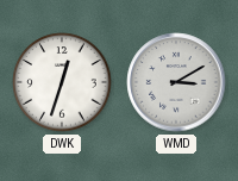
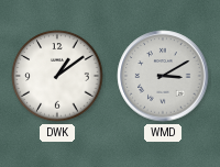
DWK: 12:33 -> 1:09
